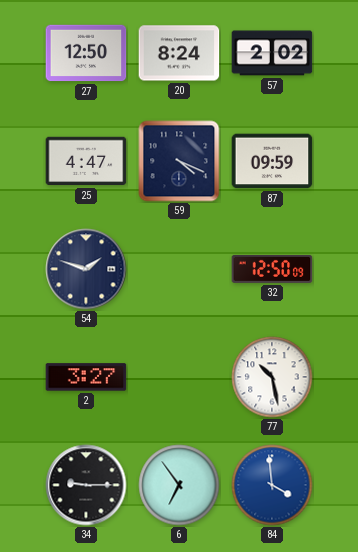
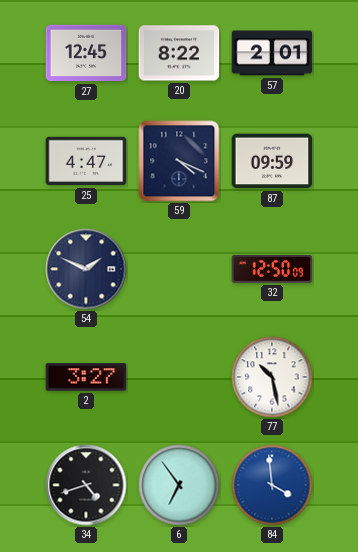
27: 12:50 -> 12:45
20: 8:24 -> 8:22
57: 2:02 -> 2:01
54: 1:48 -> 1:49
34: 9:15 -> 4:42
